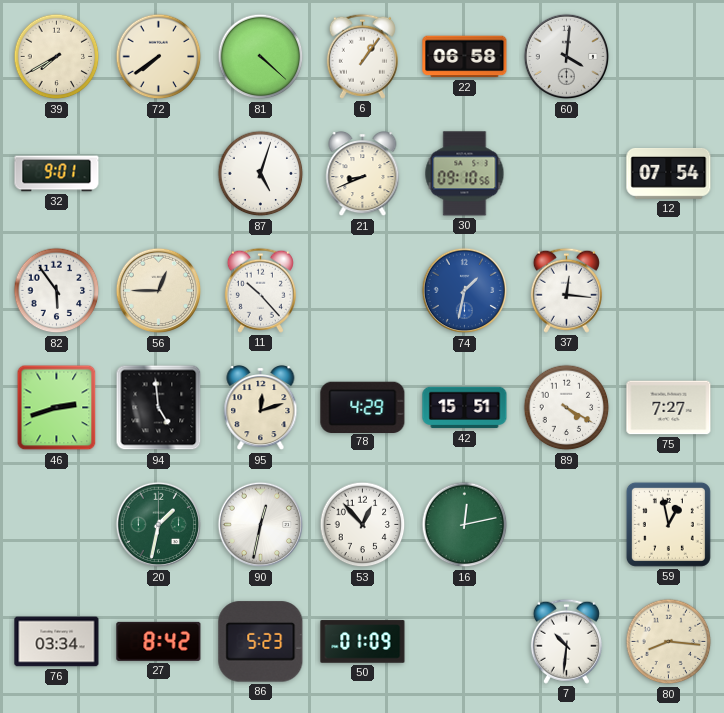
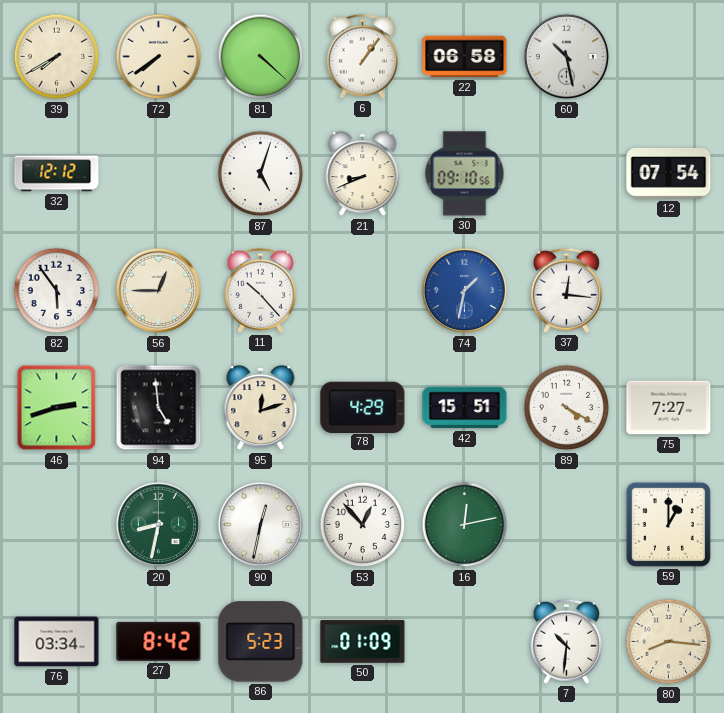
60: 4:01 -> 10:28
32: 9:01 -> 12:12
20: 1:32 -> 8:32
59: 12:58 -> 1:00
